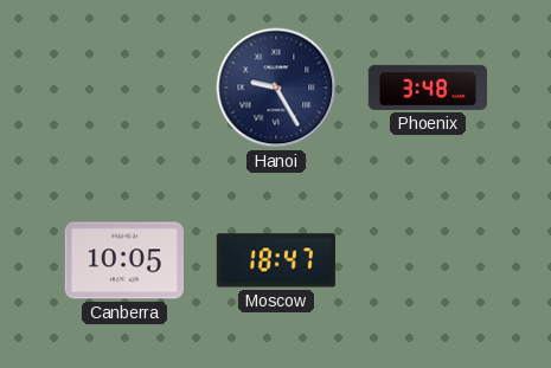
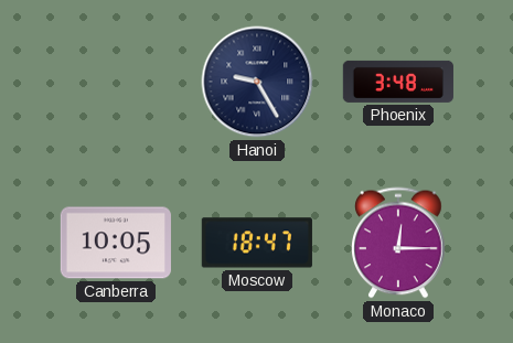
Monaco: none -> 12:15
